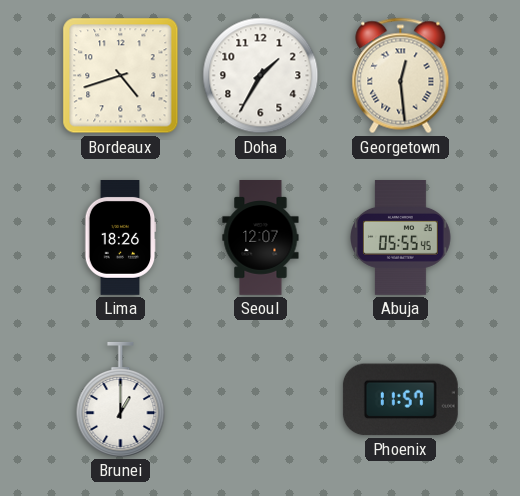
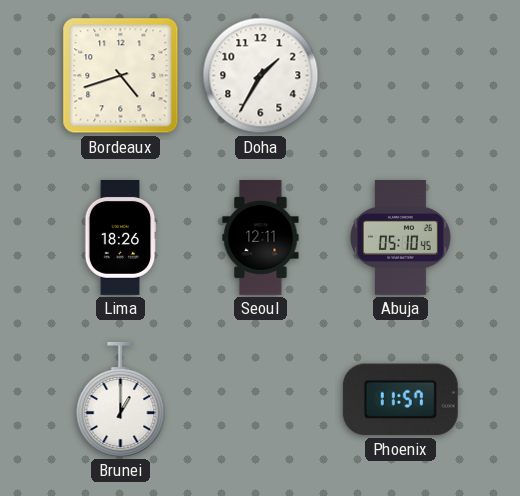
Georgetown: 12:29 -> none
Seoul: 12:07 -> 12:11
Abuja: 05:55 -> 05:10
